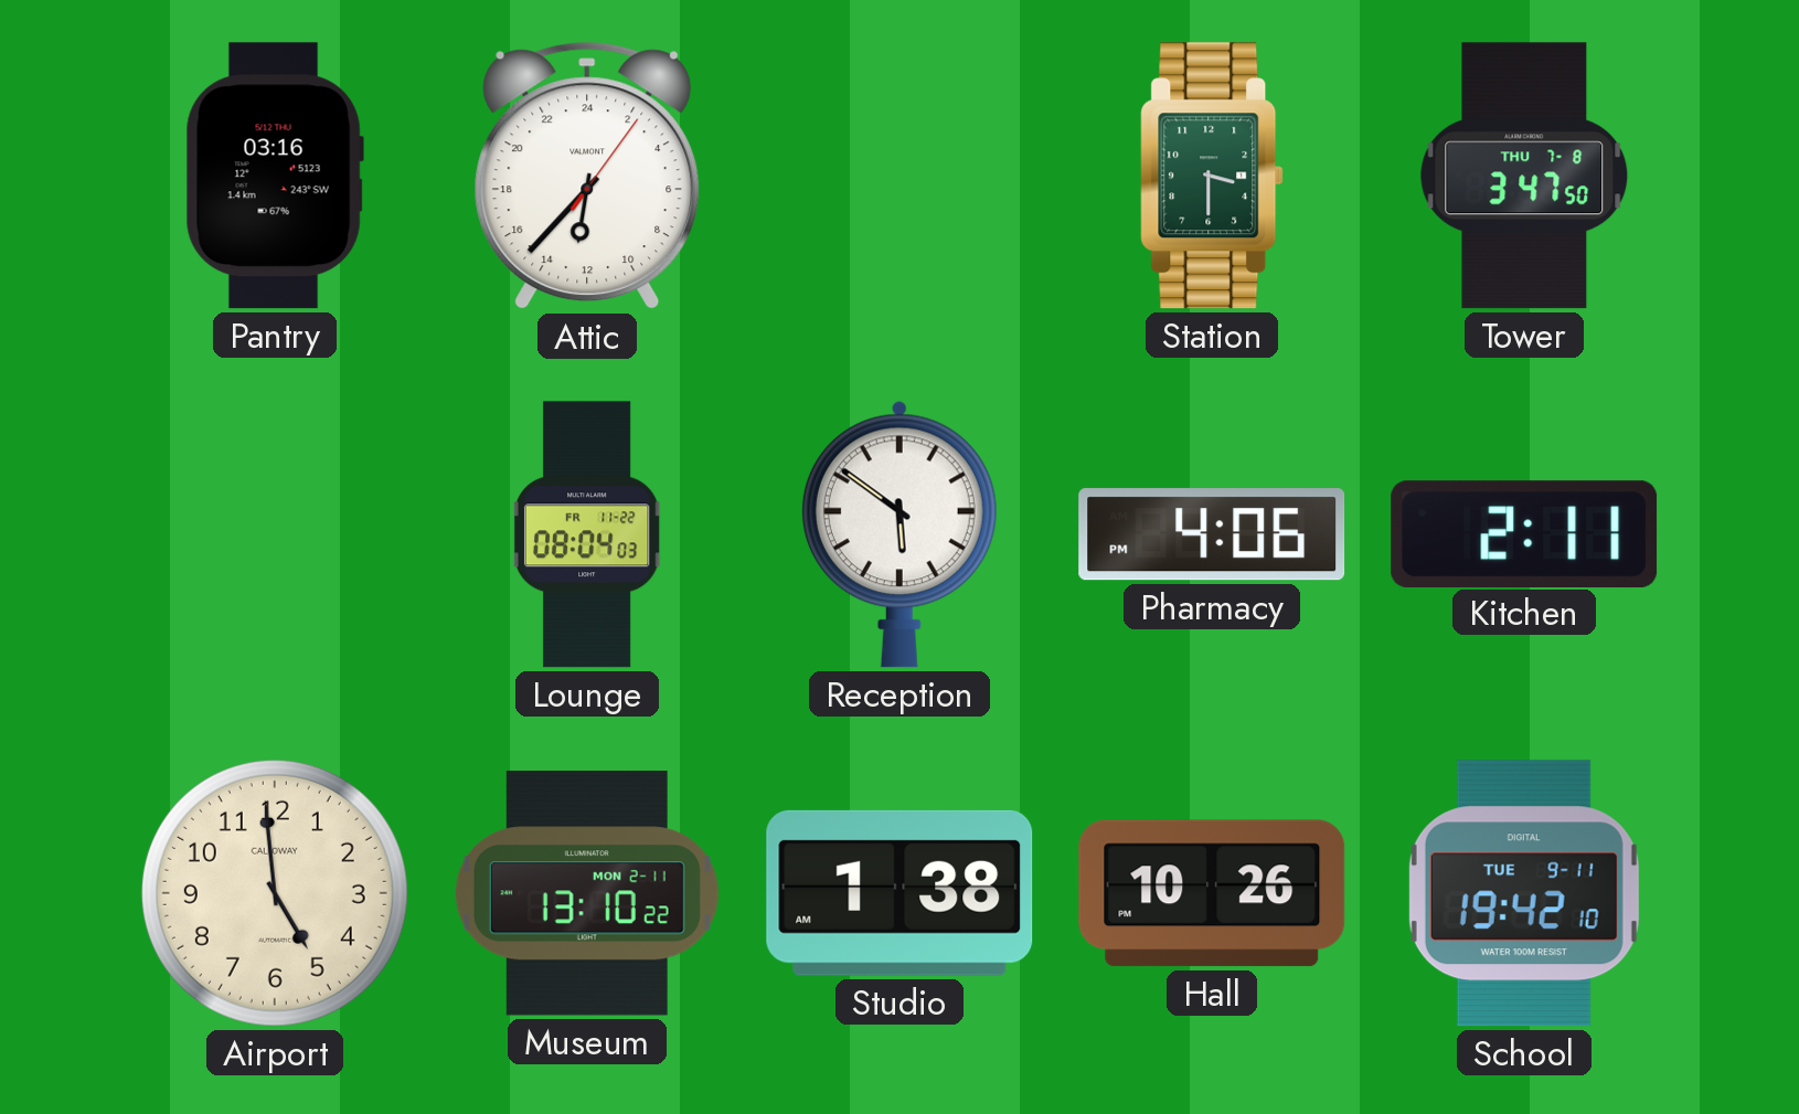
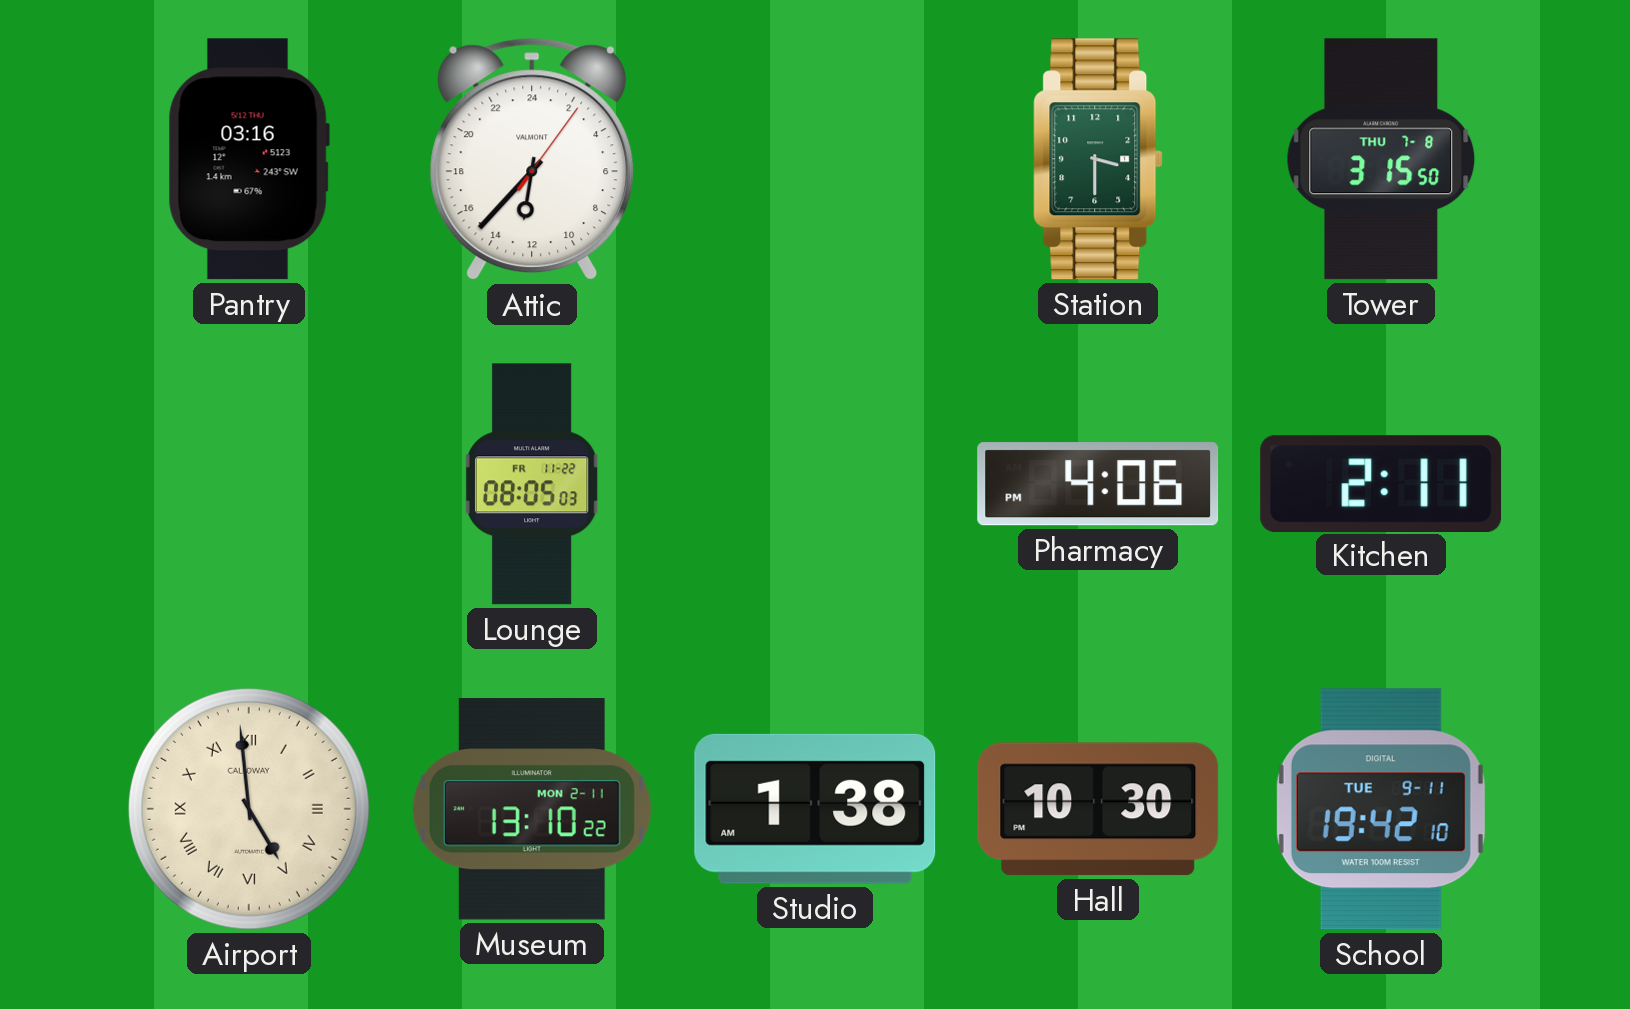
Tower: 3:47 -> 3:15
Lounge: 08:04 -> 08:05
Reception: 5:51 -> none
Airport numerals: Arabic -> Roman
Hall: 10:26 -> 10:30
